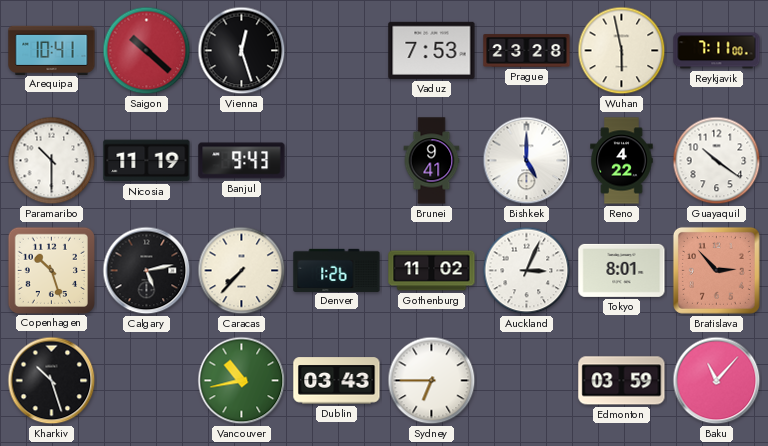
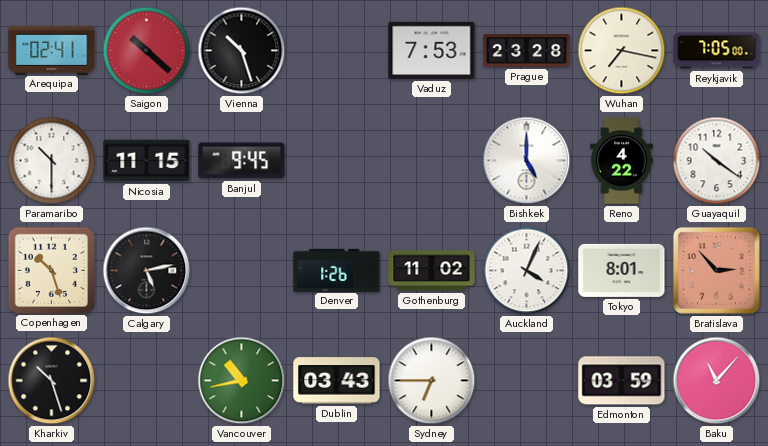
Arequipa: 10:41 -> 02:41
Vienna: 12:27 -> 10:27
Wuhan: 5:58 -> 7:17
Reykjavik: 7:11 -> 7:05
Nicosia: 11:19 -> 11:15
Banjul: 9:43 -> 9:45
Brunei: 9:41 -> none
Caracas: 7:37 -> none
Auckland: 3:04 -> 4:04
